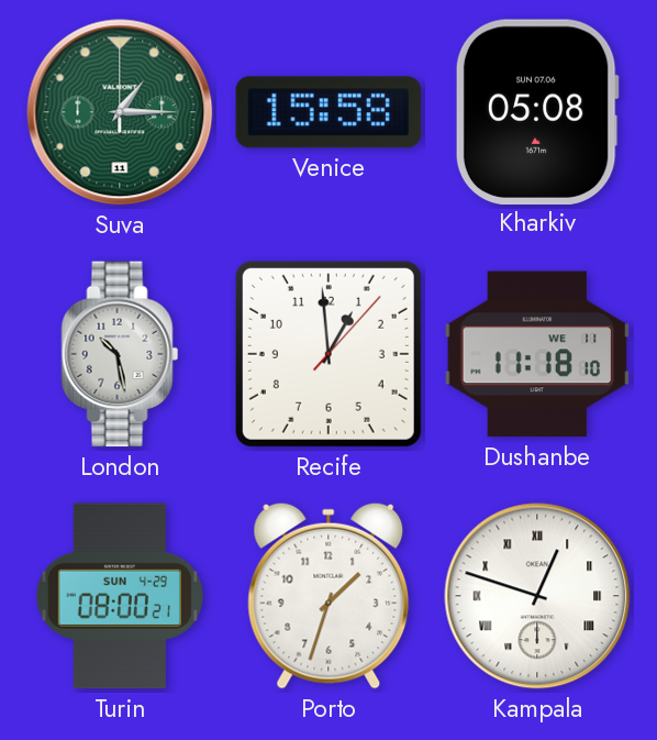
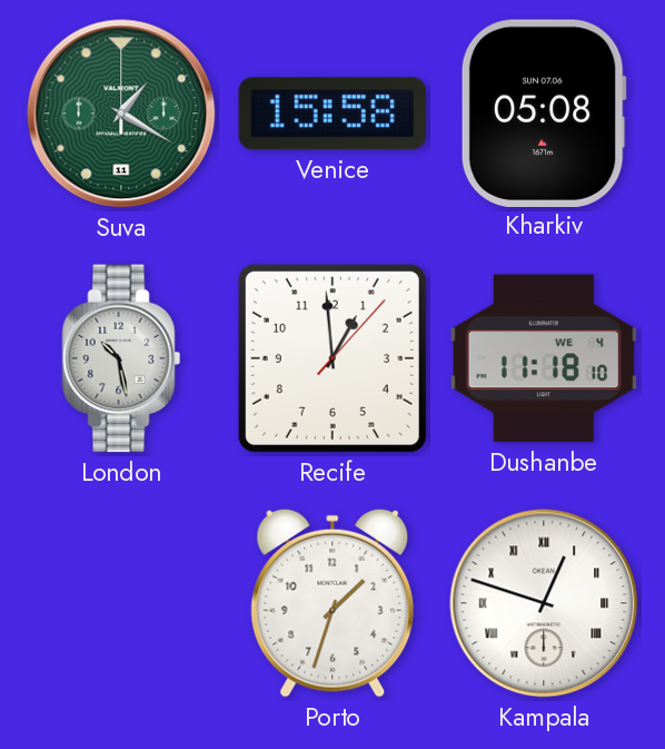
Suva: 1:15 -> 1:20
Dushanbe date: WE 11 -> WE 4
Turin: 08:00 -> none
